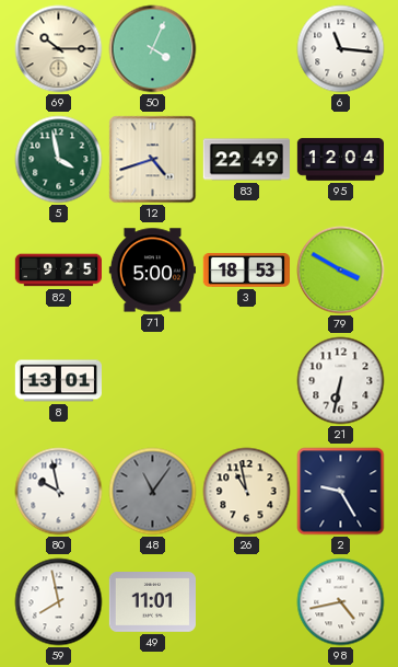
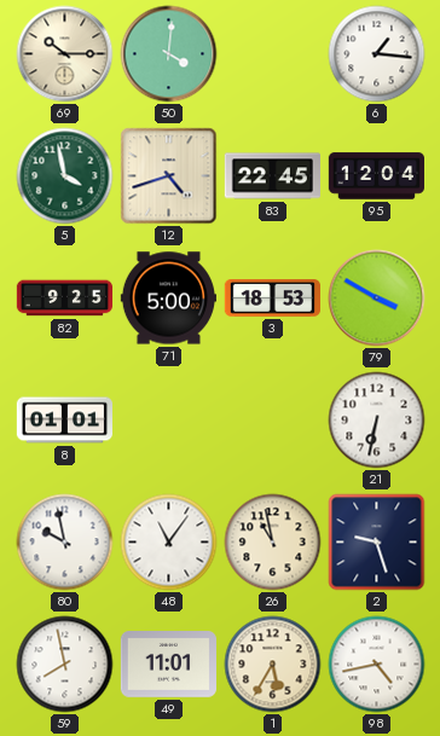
50: 4:04 -> 4:01
6: 11:16 -> 1:16
83: 22:49 -> 22:45
8: 13:01 -> 01:01
48 dial: grey -> white
2: 9:25 -> 9:27
1: none -> 5:35
